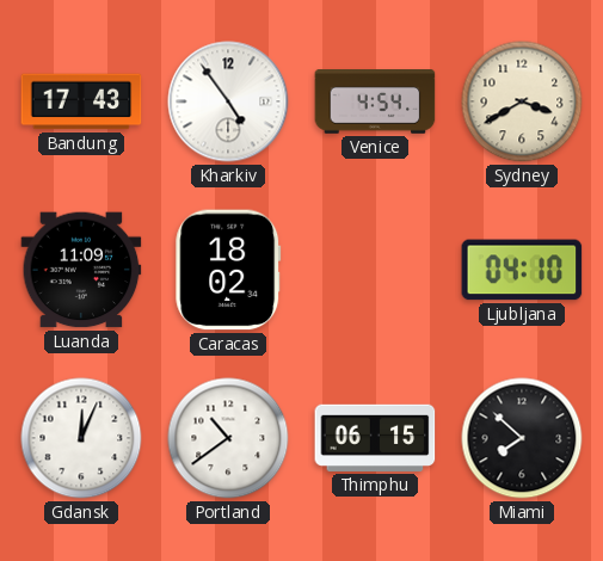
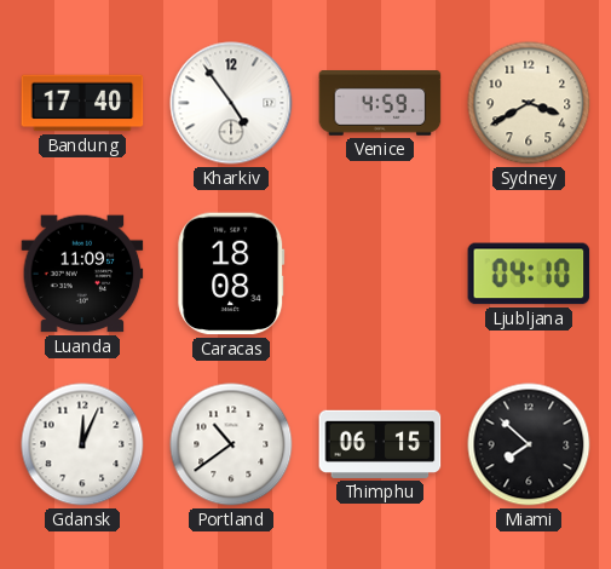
Bandung: 17:43 -> 17:40
Venice: 4:54 -> 4:59
Caracas: 18:02 -> 18:08
